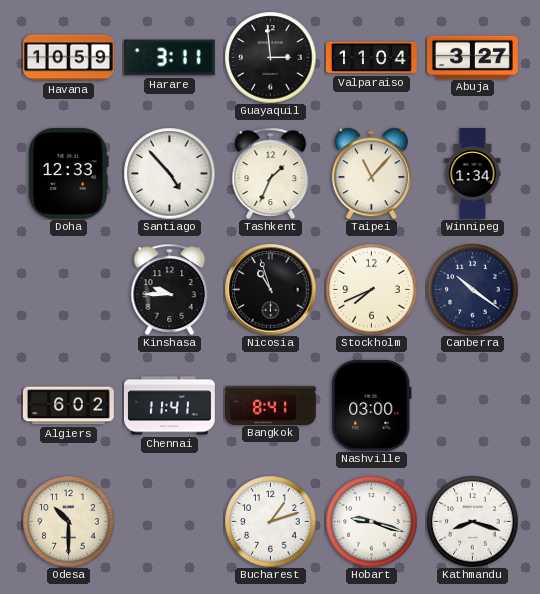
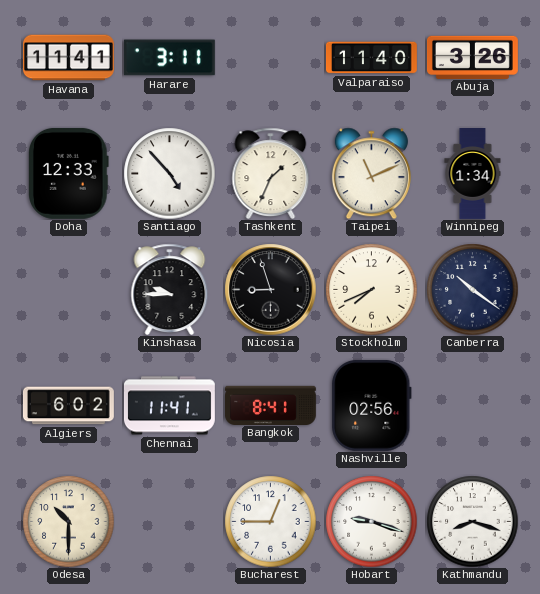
Havana: 10:59 -> 11:41
Guayaquil: 2:59 -> none
Valparaiso: 11:04 -> 11:40
Abuja: 3:27 -> 3:26
Taipei: 11:07 -> 11:11
Nicosia: 10:57 -> 8:57
Nashville: 03:00 -> 02:56
Bucharest: 1:12 -> 12:45
